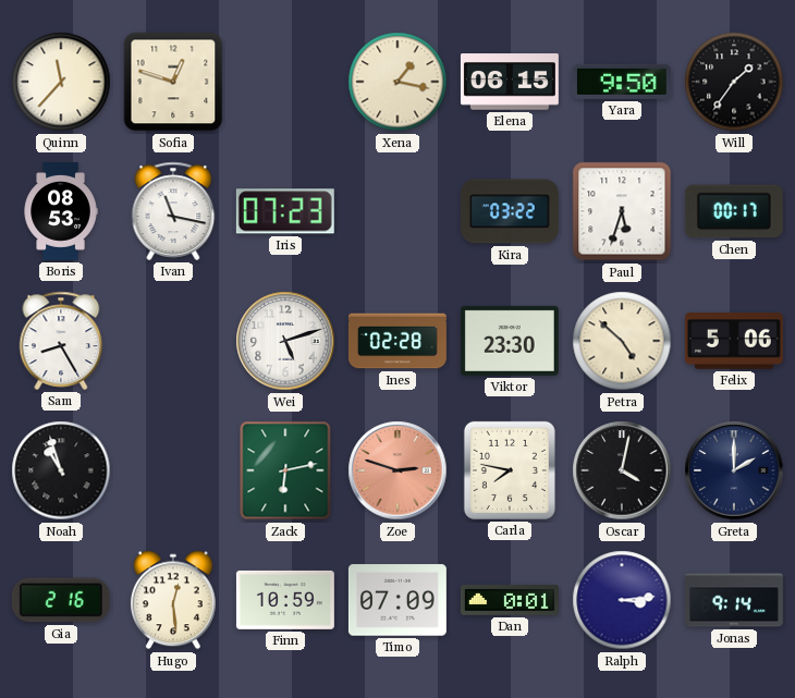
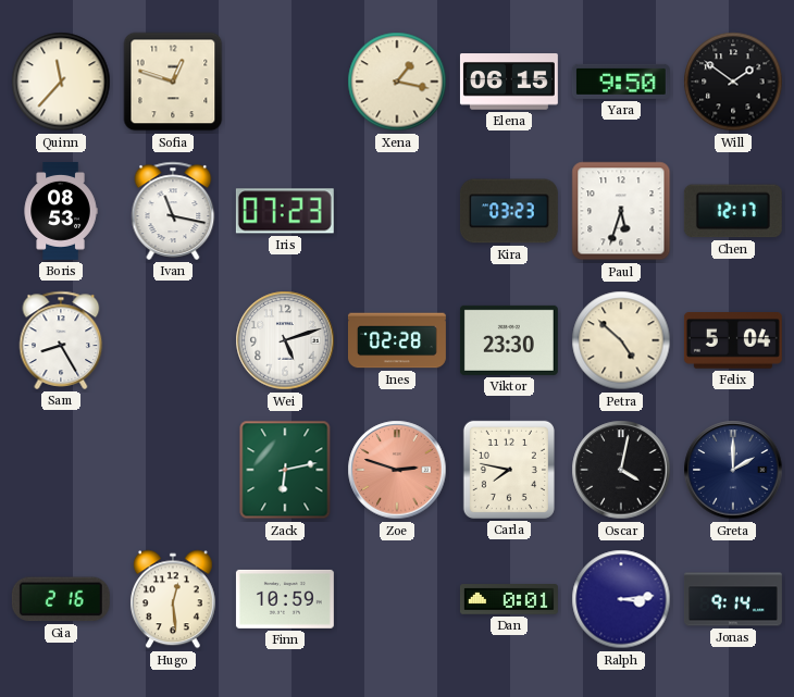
Will: 1:36 -> 1:51
Kira: 03:22 -> 03:23
Chen: 00:17 -> 12:17
Felix: 5:06 -> 5:04
Noah: 10:57 -> none
Timo: 07:09 -> none
